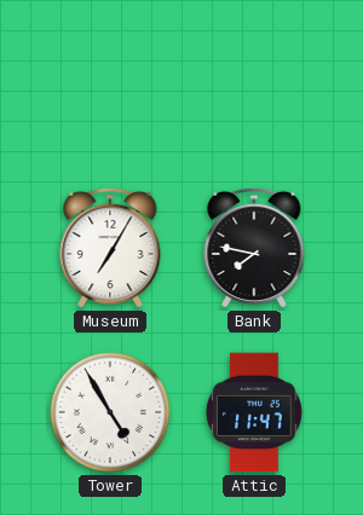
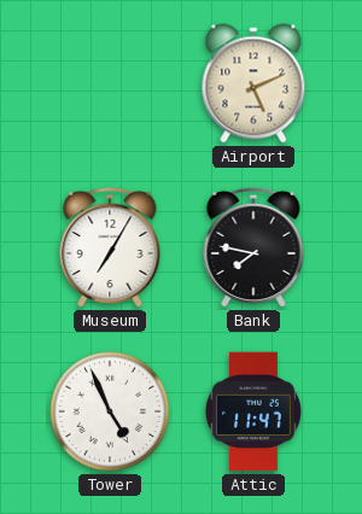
Airport: none -> 5:11
Tower: 4:55 -> 4:56
